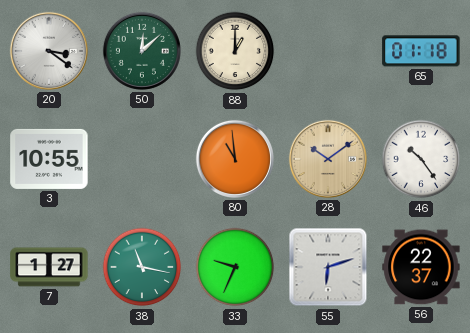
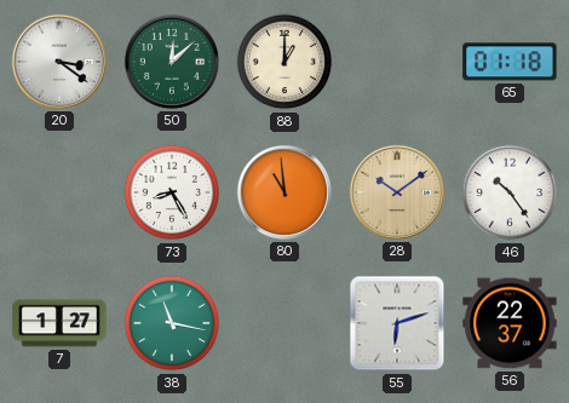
3: 10:55 -> none
73: none -> 8:25
33: 9:34 -> none
